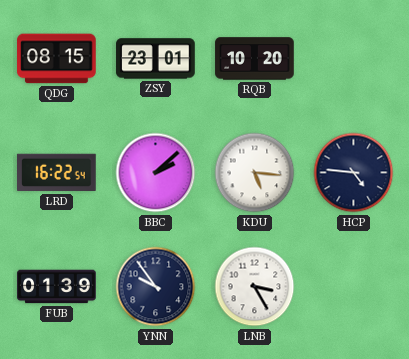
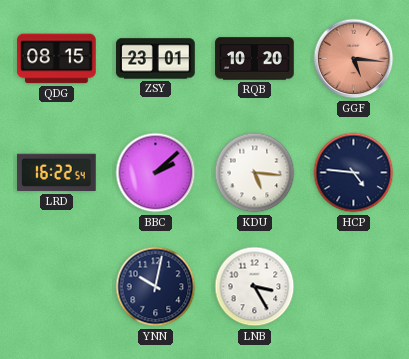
GGF: none -> 5:16
FUB: 01:39 -> none
YNN: 9:54 -> 10:02
